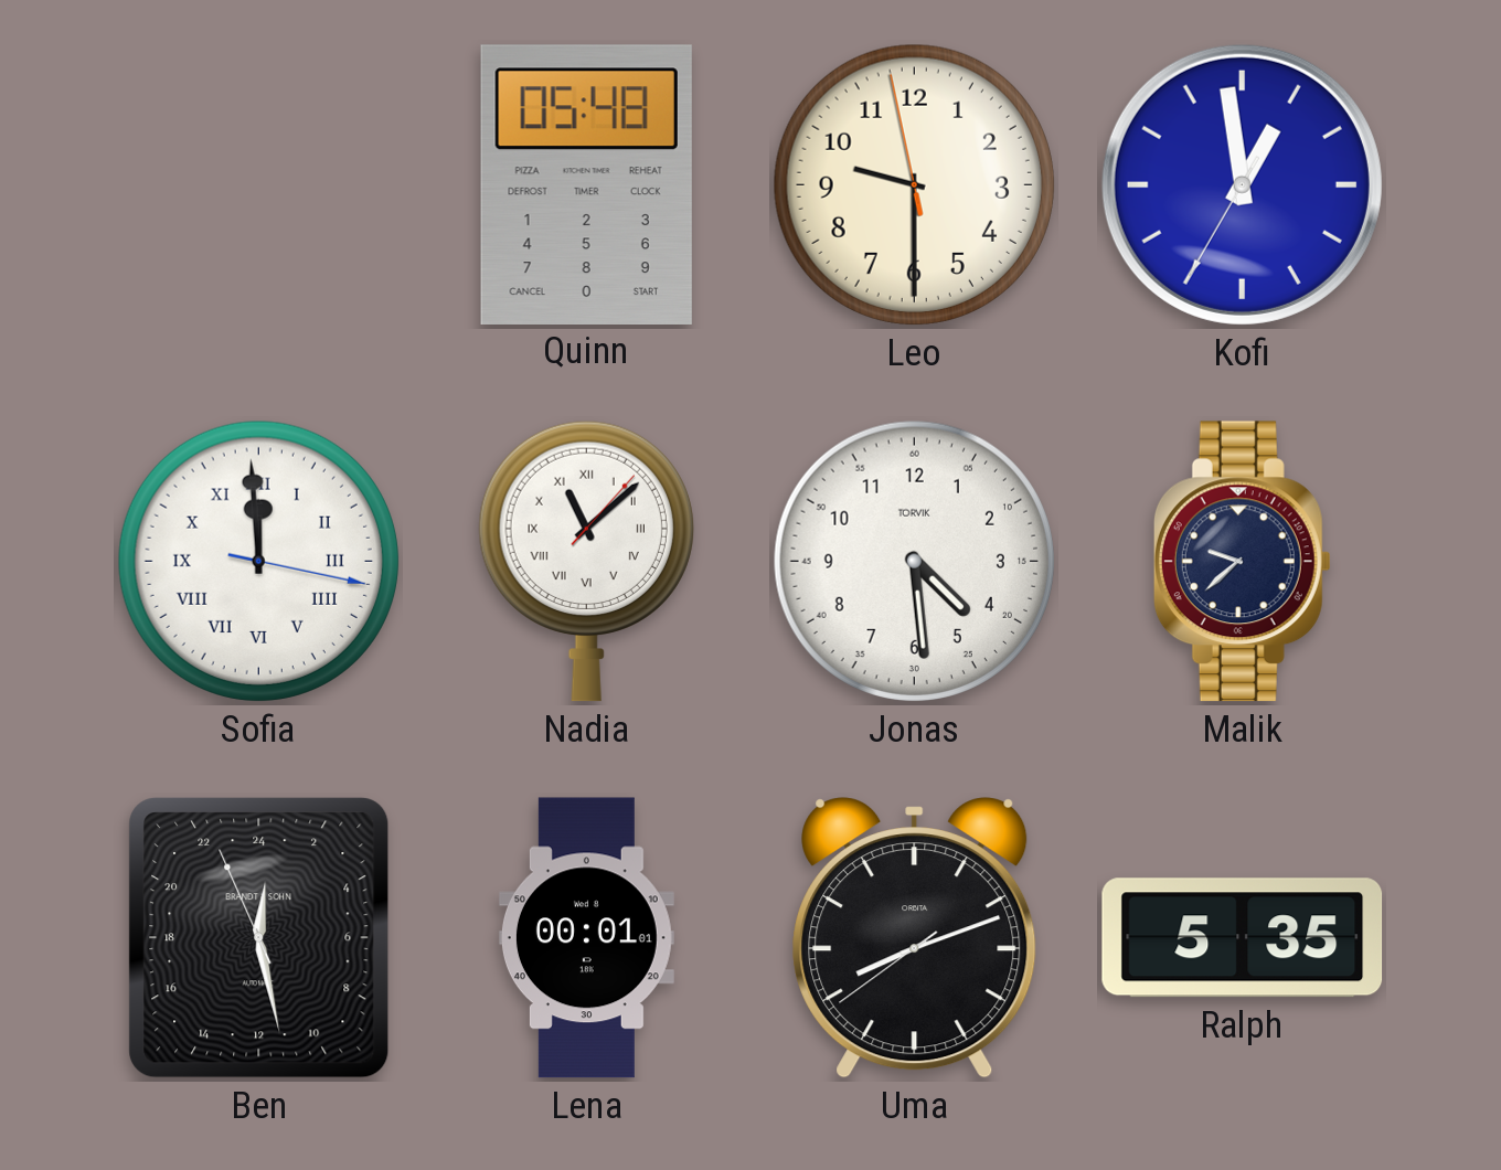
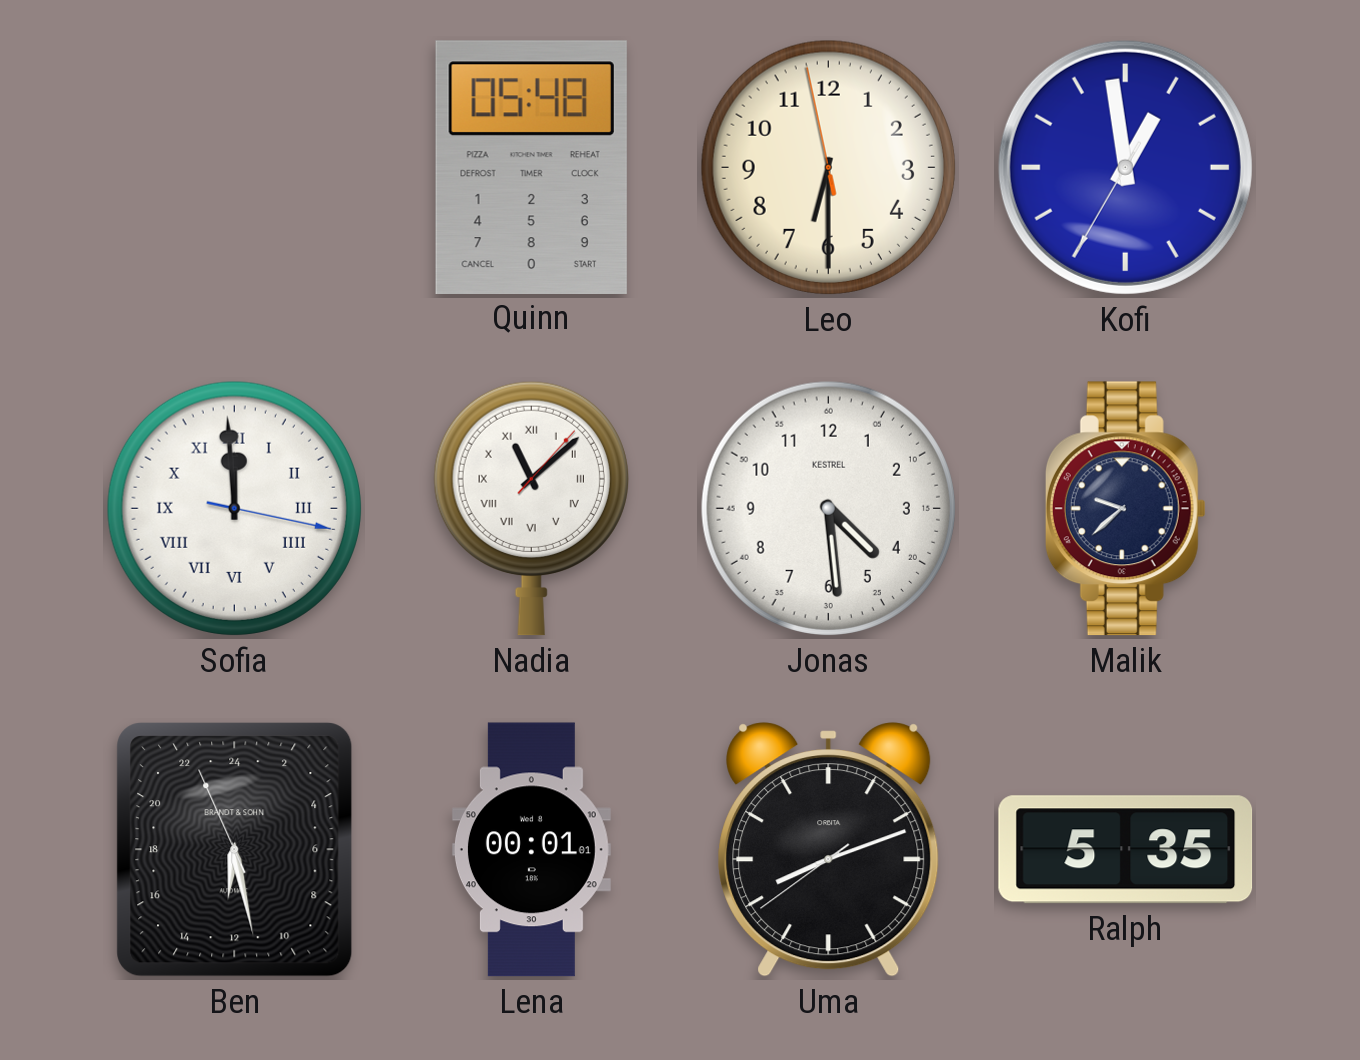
Leo: 9:29 -> 6:29
Jonas brand: TORVIK -> KESTREL
Ben: 0:27 -> 12:27
